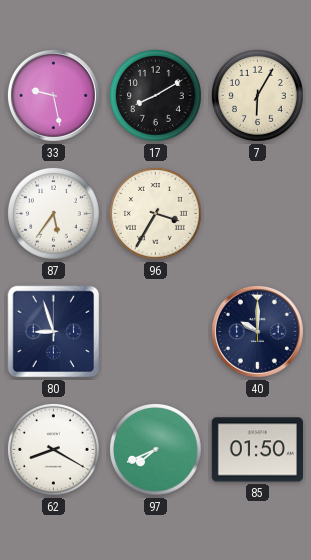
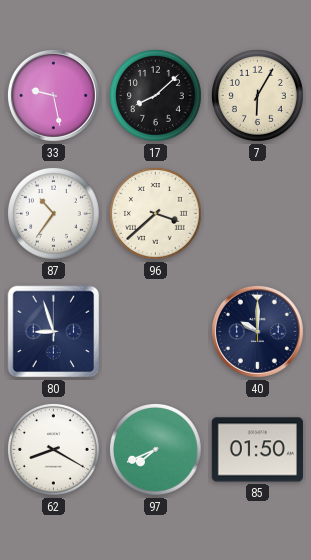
17: 8:10 -> 8:08
87: 5:36 -> 10:36
96: 3:35 -> 3:38
